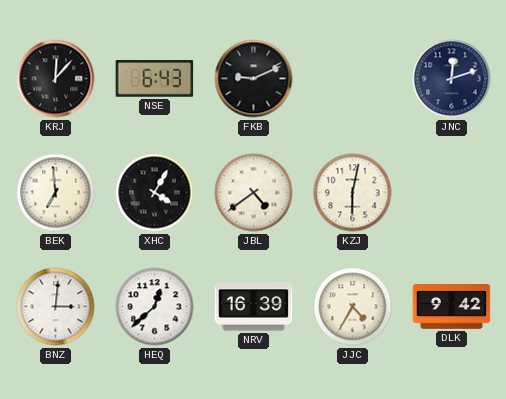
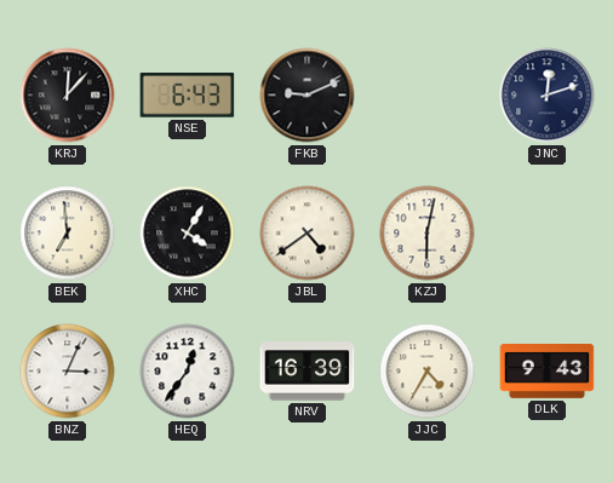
BNZ: 3:01 -> 3:04
HEQ: 12:38 -> 12:36
DLK: 9:42 -> 9:43
